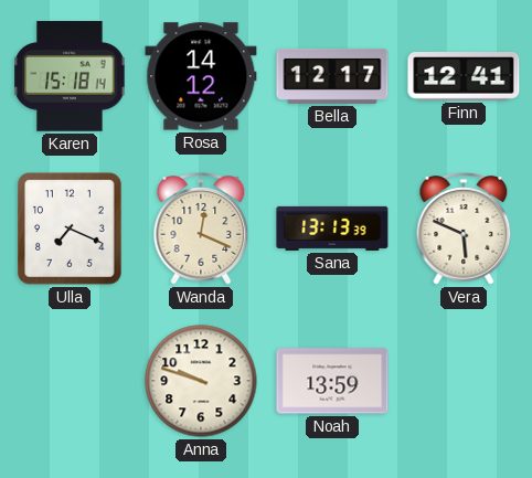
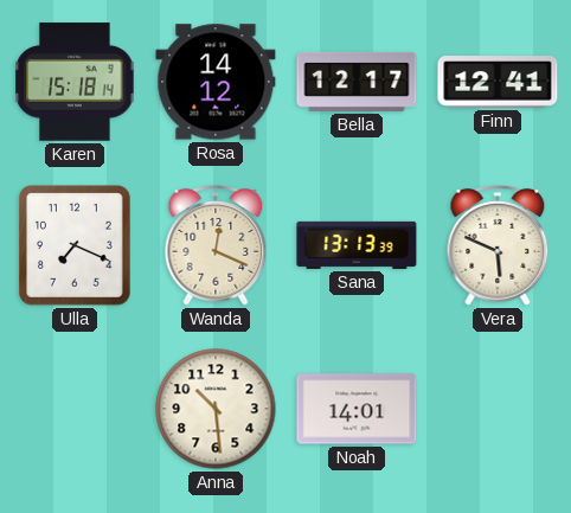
Anna: 9:48 -> 10:29
Noah: 13:59 -> 14:01
